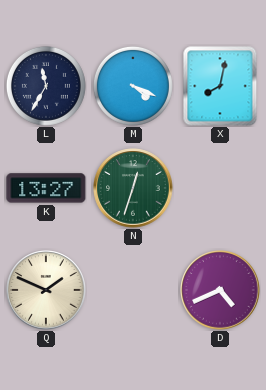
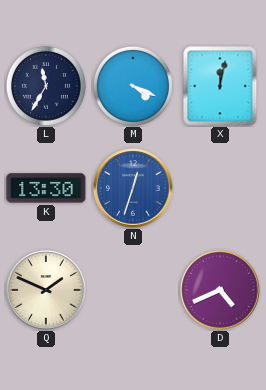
X: 8:02 -> 12:02
K: 13:27 -> 13:30
N dial: green -> blue
